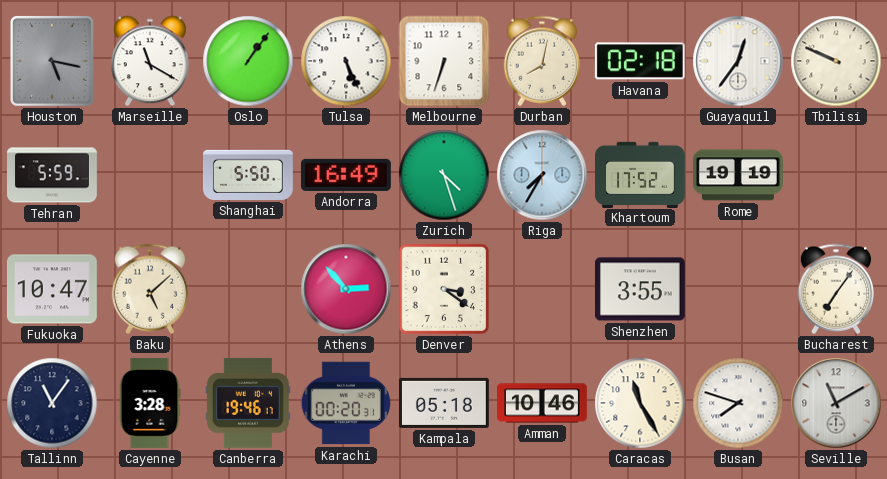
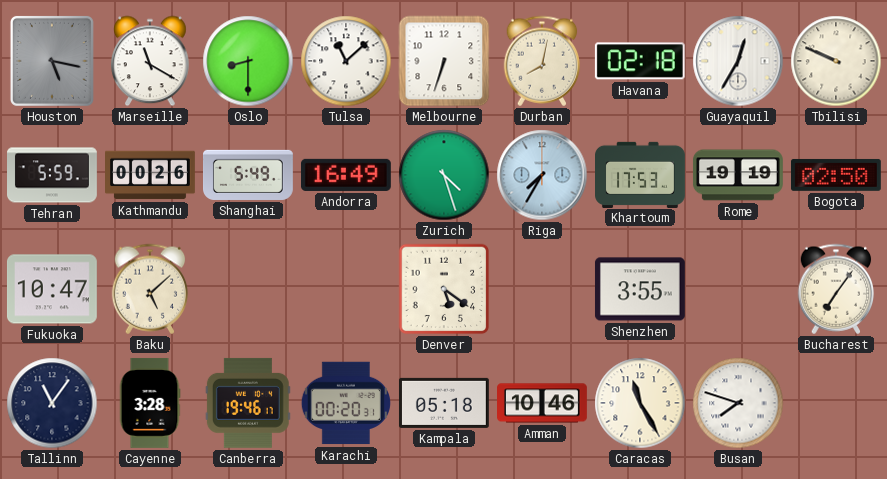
Oslo: 1:06 -> 8:30
Tulsa: 5:26 -> 11:08
Guayaquil: 12:36 -> 12:35
Kathmandu: none -> 00:26
Shanghai: 5:50 -> 5:49
Khartoum: 17:52 -> 17:53
Bogota: none -> 02:50
Athens: 2:53 -> none
Denver: 3:21 -> 5:21
Seville: 11:10 -> none
